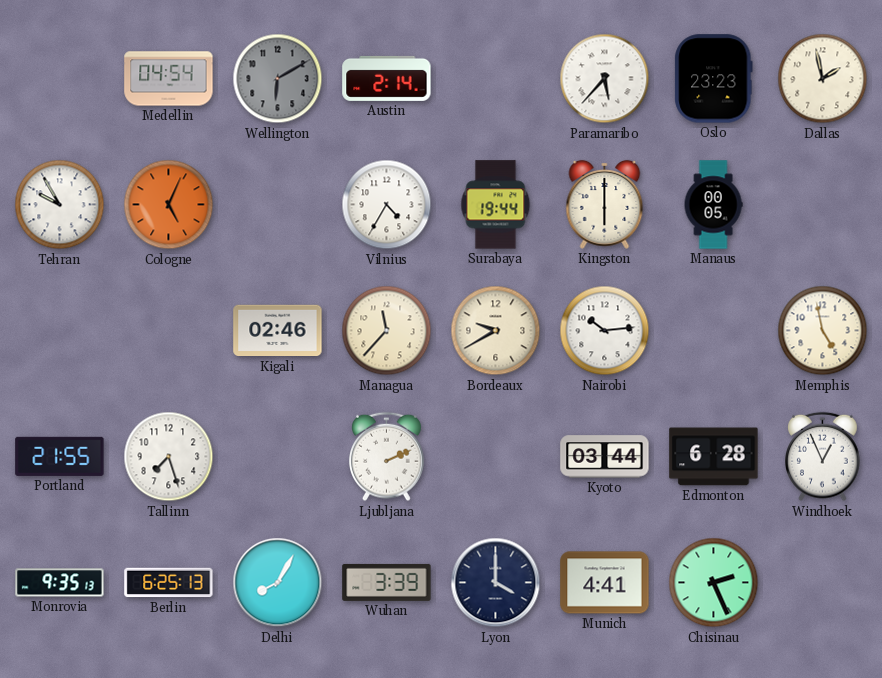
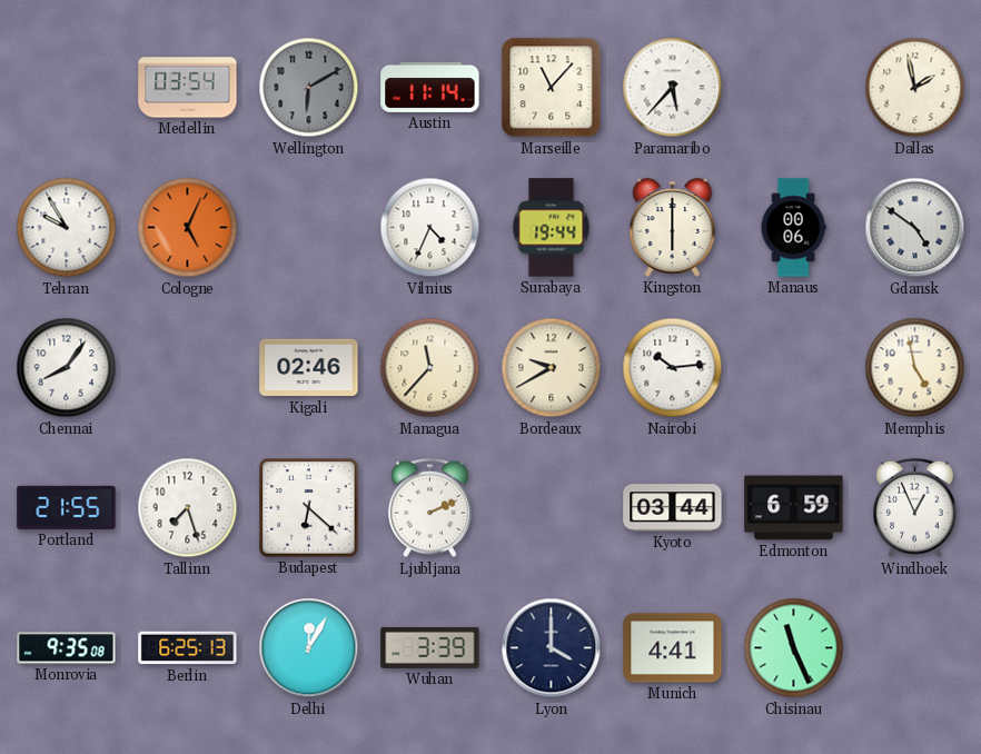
Medellin: 04:54 -> 03:54
Austin: 2:14 -> 11:14
Marseille: none -> 11:07
Oslo: 23:23 -> none
Vilnius: 4:35 -> 4:34
Manaus: 00:05 -> 00:06
Gdansk: none -> 4:51
Chennai: none -> 8:06
Budapest: none -> 6:22
Edmonton: 6:28 -> 6:59
Monrovia: 9:35:13 -> 9:35:08
Delhi: 8:05 -> 12:05
Chisinau: 2:26 -> 11:26
